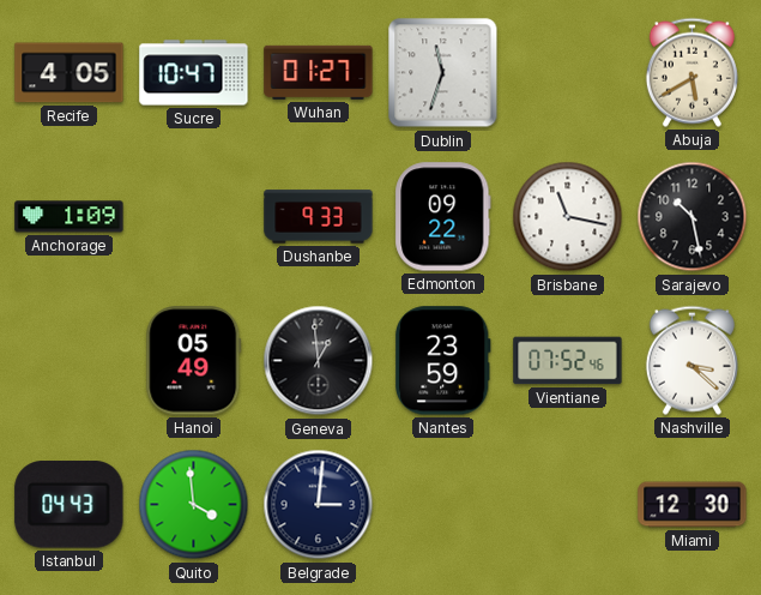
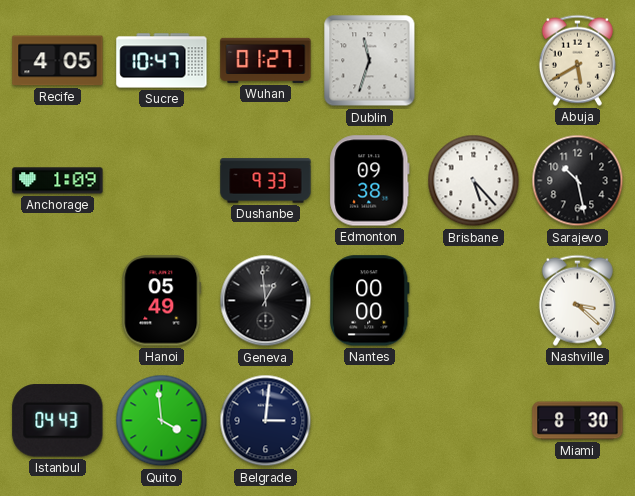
Edmonton: 09:22 -> 09:38
Brisbane: 11:17 -> 5:23
Nantes: 23:59 -> 00:00
Vientiane: 07:52 -> none
Miami: 12:30 -> 8:30
